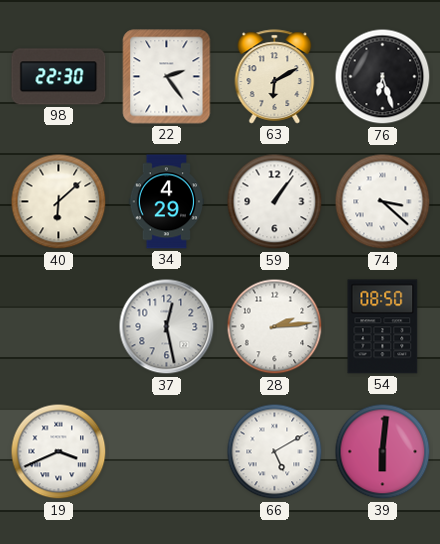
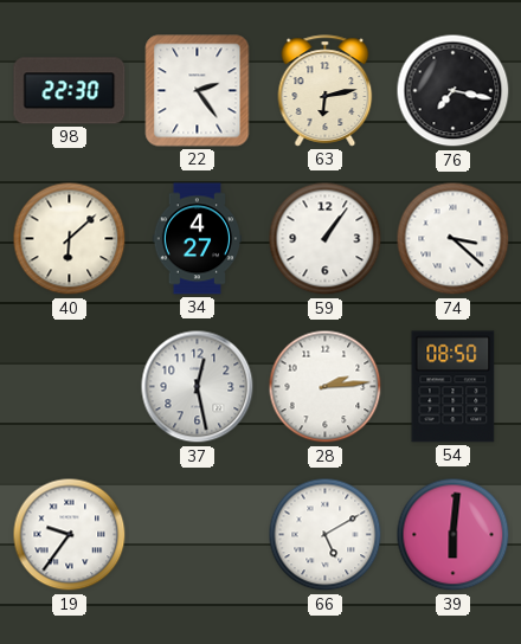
63: 6:10 -> 6:13
76: 6:27 -> 7:17
34: 4:29 -> 4:27
19: 3:41 -> 9:36
